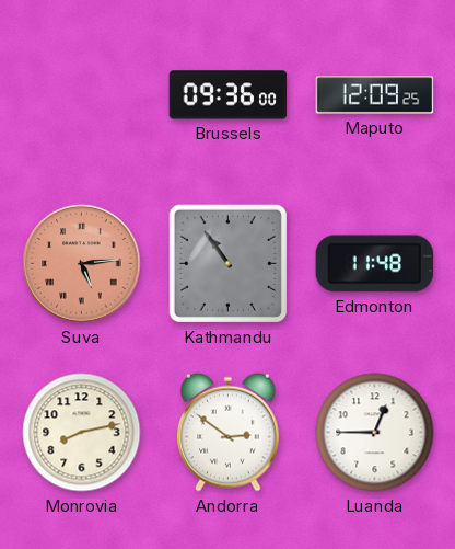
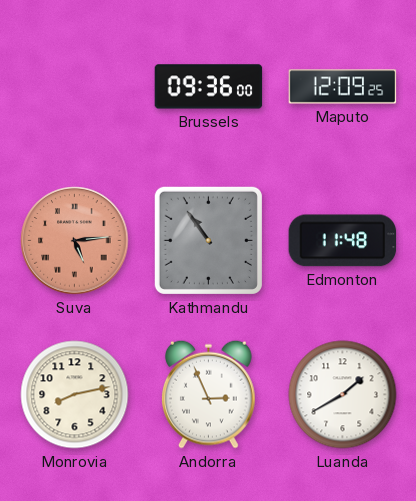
Andorra: 2:51 -> 2:56
Luanda: 12:45 -> 1:40
